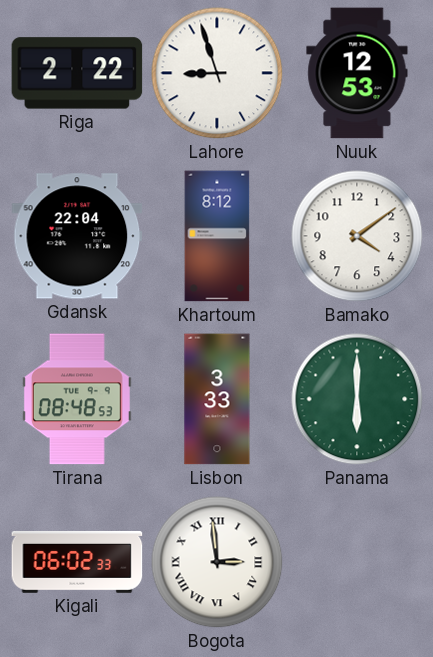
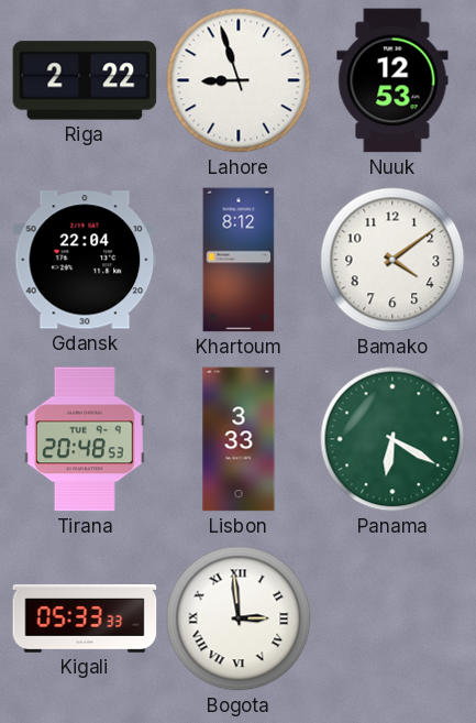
Tirana: 08:48 -> 20:48
Panama: 6:00 -> 6:20
Kigali: 06:02 -> 05:33
